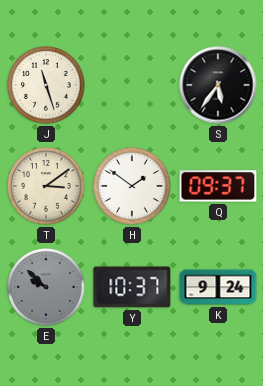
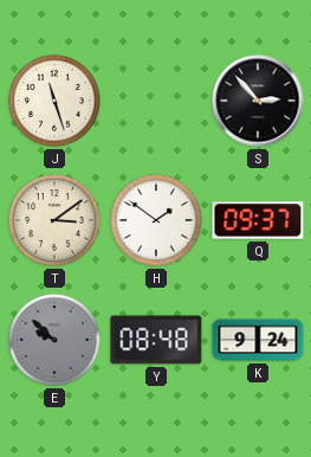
S: 5:36 -> 2:53
Y: 10:37 -> 08:48
